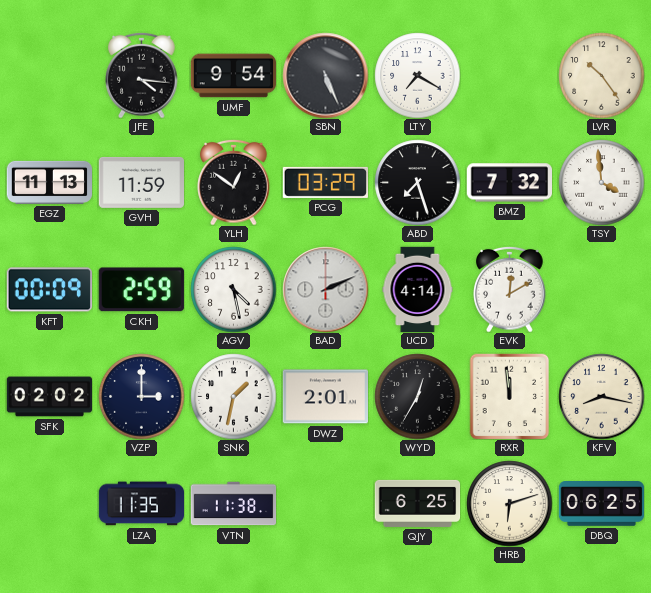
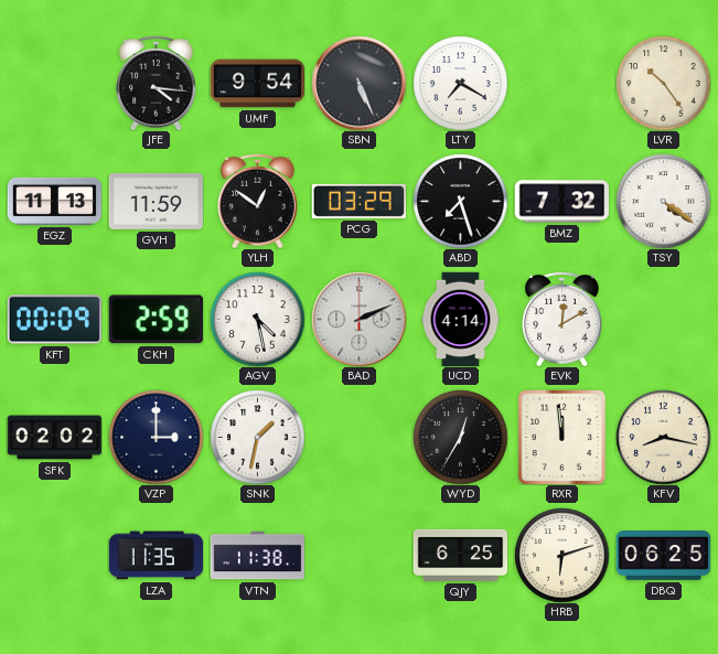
TSY: 3:59 -> 4:21
DWZ: 2:01 -> none
